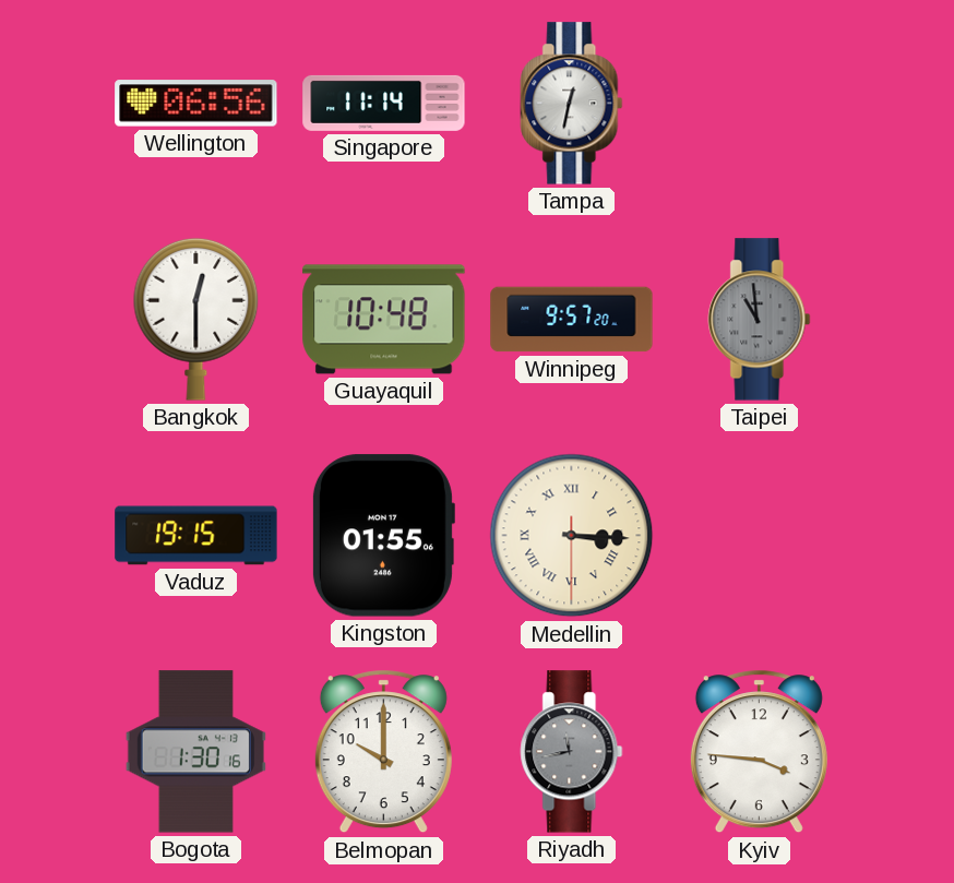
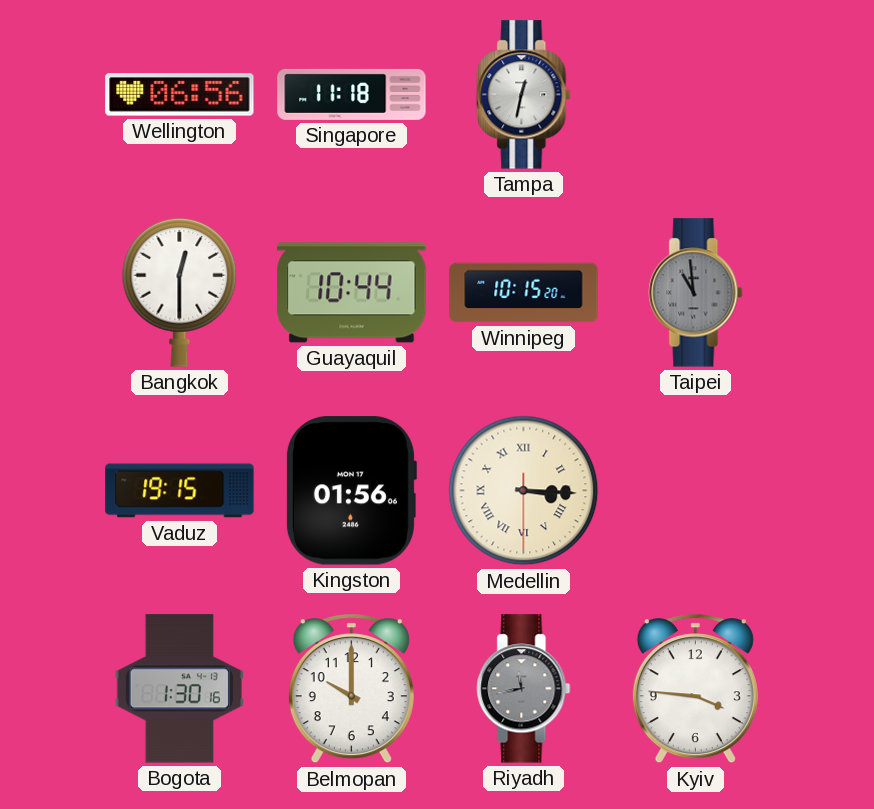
Singapore: 11:14 -> 11:18
Guayaquil: 10:48 -> 10:44
Winnipeg: 9:57 -> 10:15
Kingston: 01:55 -> 01:56
